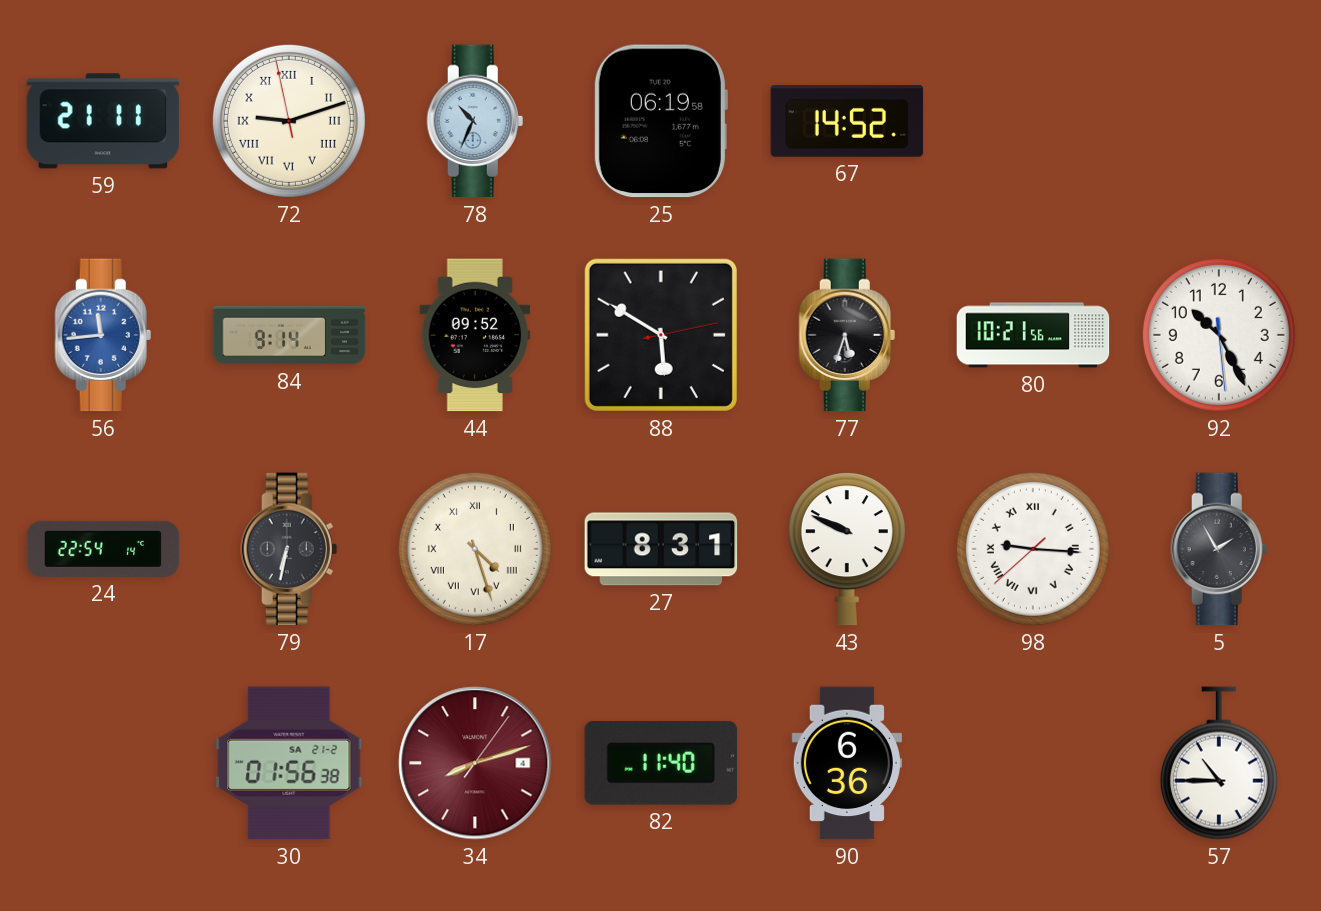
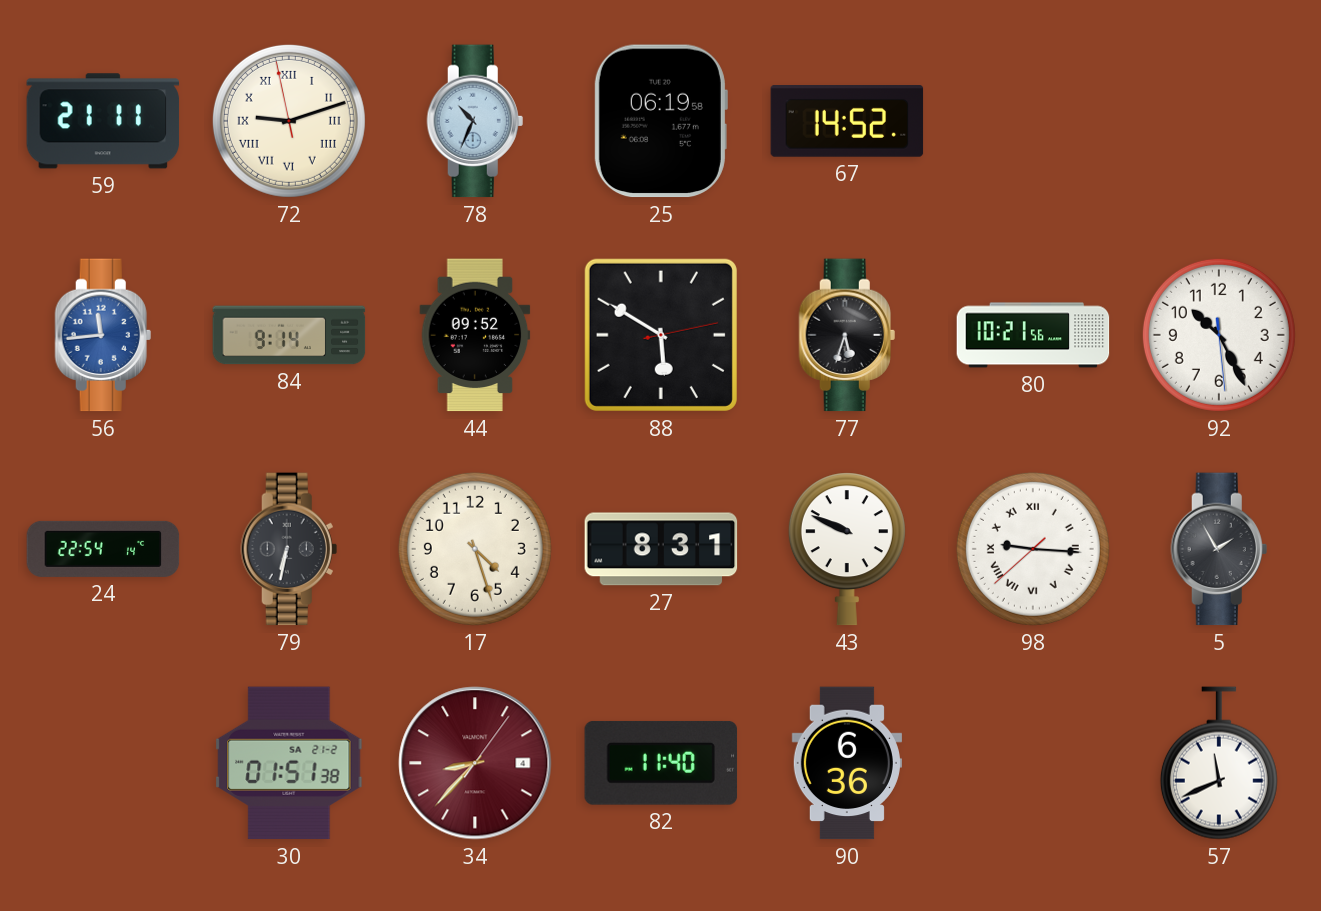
17 numerals: Roman -> Arabic
30: 01:56 -> 01:51
34: 8:12 -> 8:37
57: 10:45 -> 11:41
